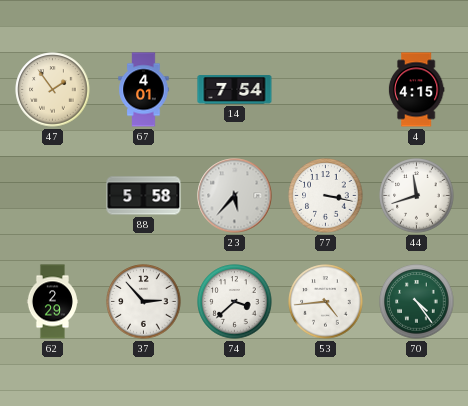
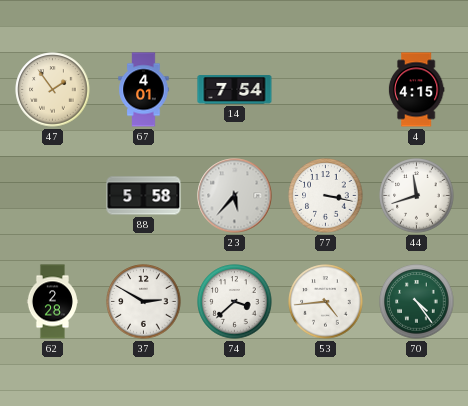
62: 2:29 -> 2:28
37: 2:53 -> 2:50
